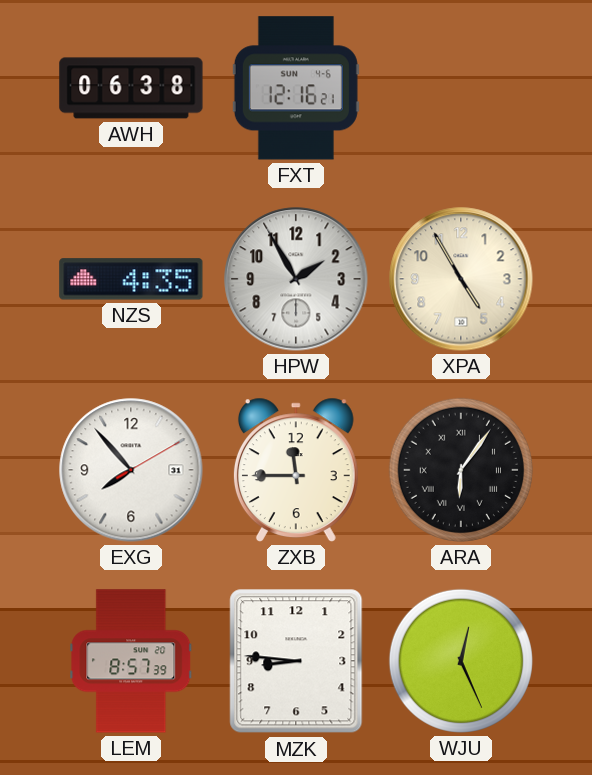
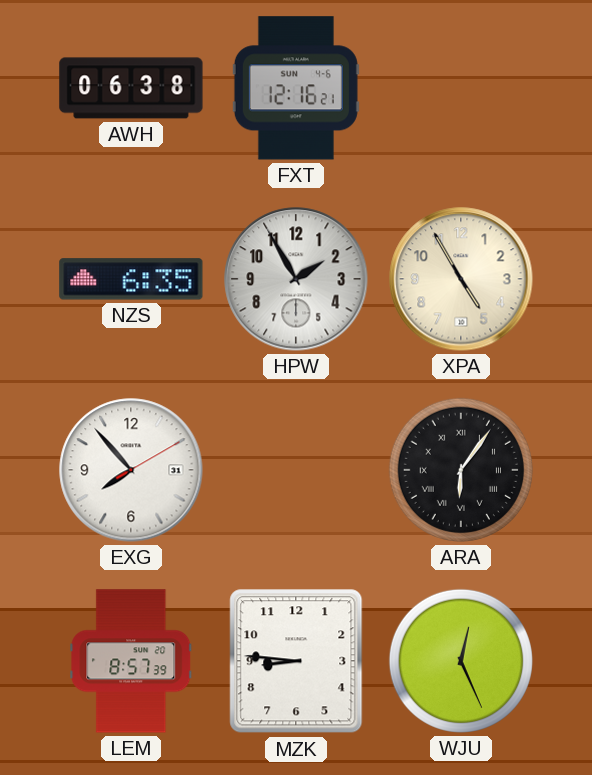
NZS: 4:35 -> 6:35
ZXB: 11:45 -> none
